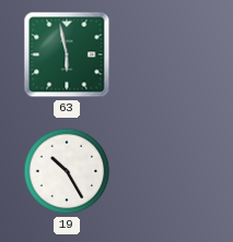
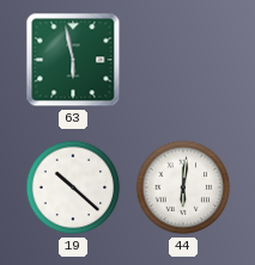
19: 10:25 -> 10:22
44: none -> 6:01
